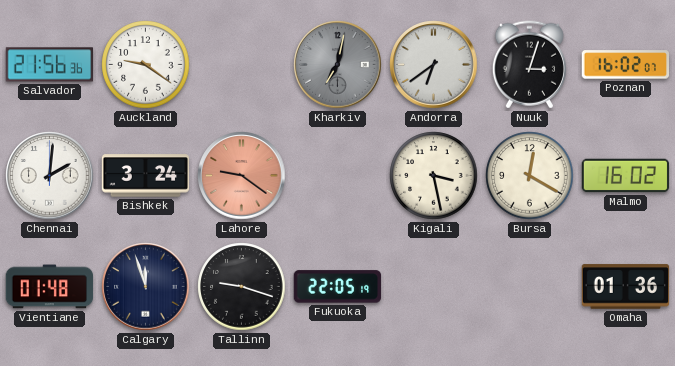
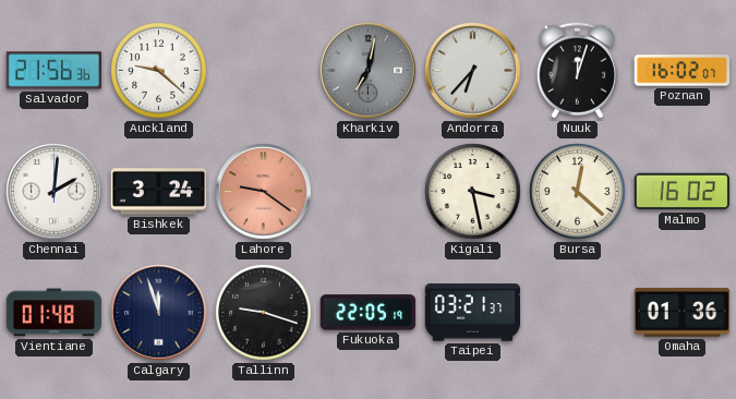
Auckland: 9:21 -> 9:22
Andorra: 6:39 -> 6:37
Nuuk: 3:03 -> 12:03
Bursa: 12:20 -> 12:22
Taipei: none -> 03:21
